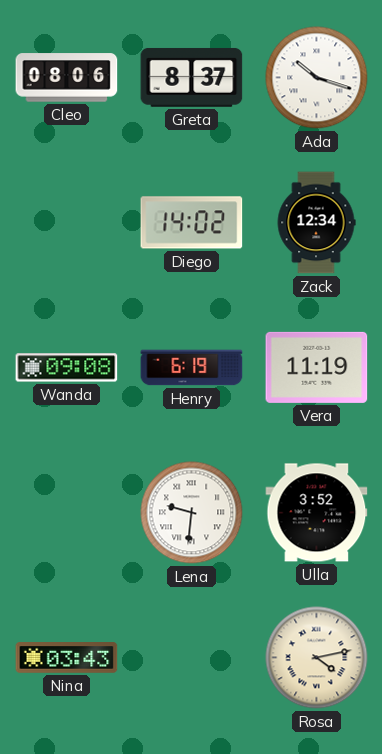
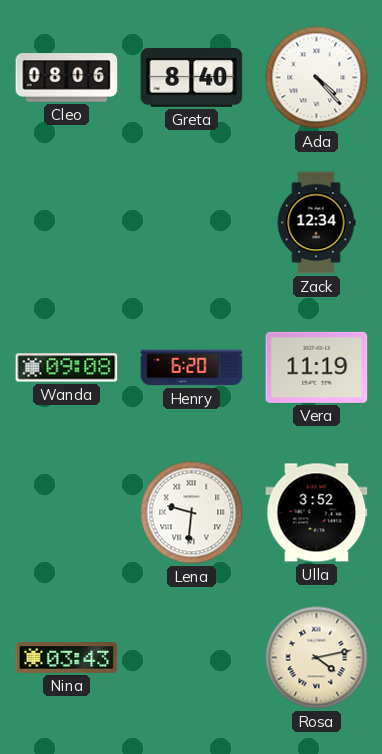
Greta: 8:37 -> 8:40
Ada: 10:18 -> 4:23
Diego: 14:02 -> none
Henry: 6:19 -> 6:20
